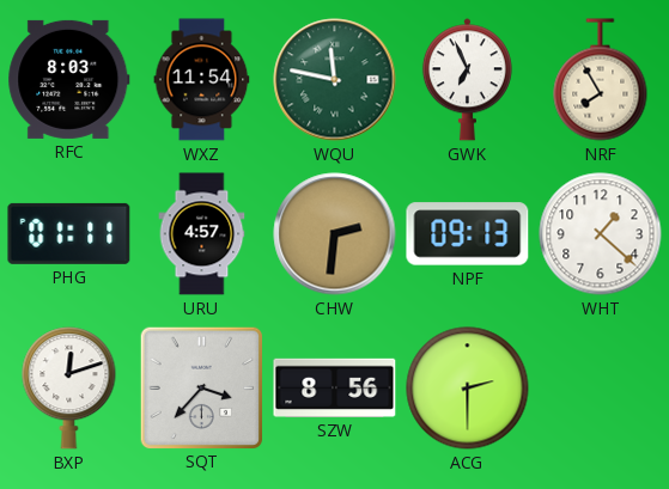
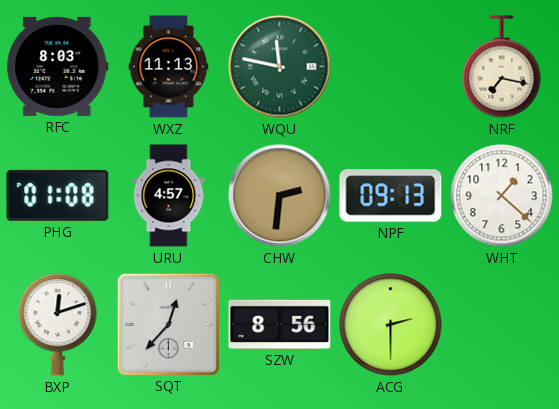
WXZ: 11:54 -> 11:13
GWK: 6:56 -> none
NRF: 7:55 -> 7:17
PHG: 01:11 -> 01:08
SQT: 3:37 -> 12:37
